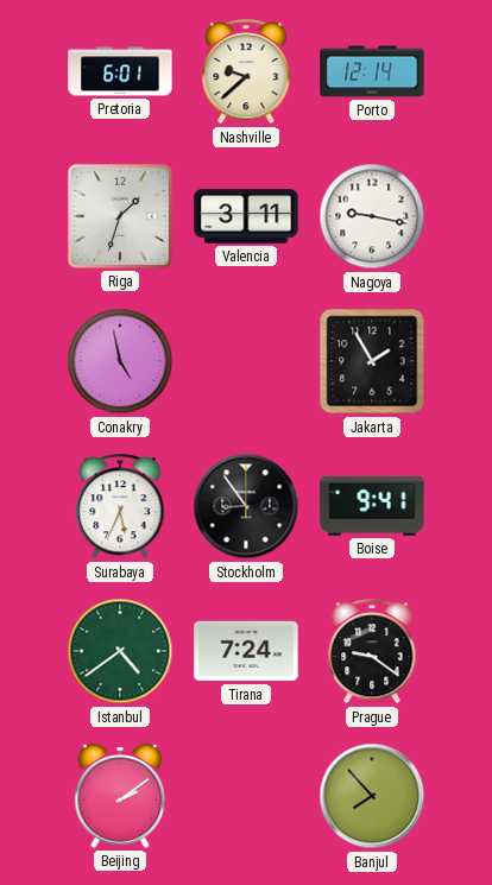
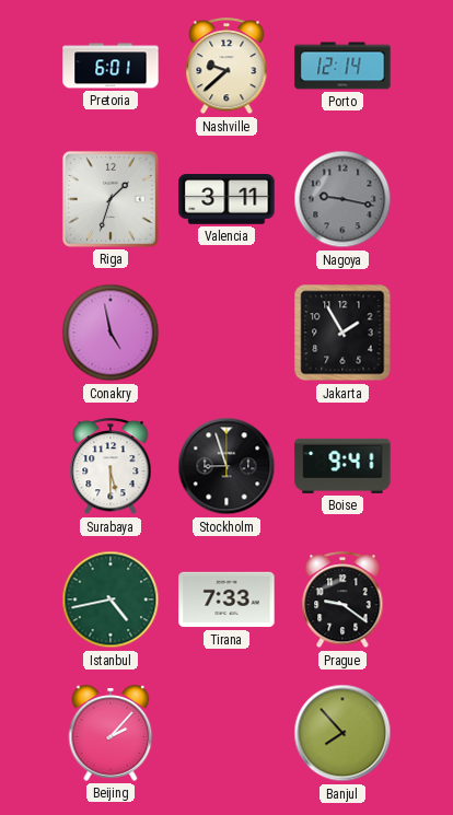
Nagoya dial: white -> grey
Surabaya: 5:34 -> 5:30
Stockholm: 8:54 -> 8:57
Istanbul: 4:39 -> 4:43
Tirana: 7:24 -> 7:33
Beijing: 2:09 -> 2:07
